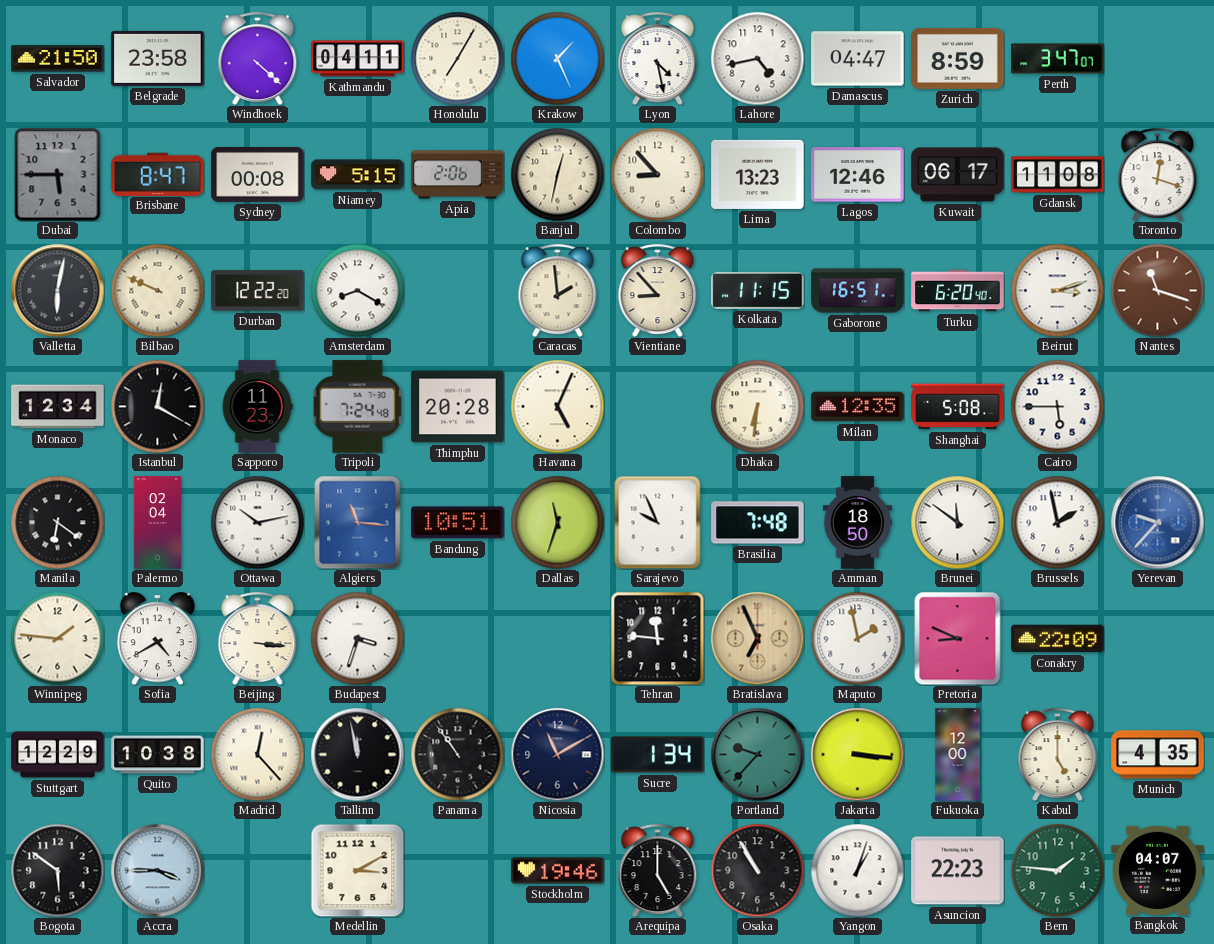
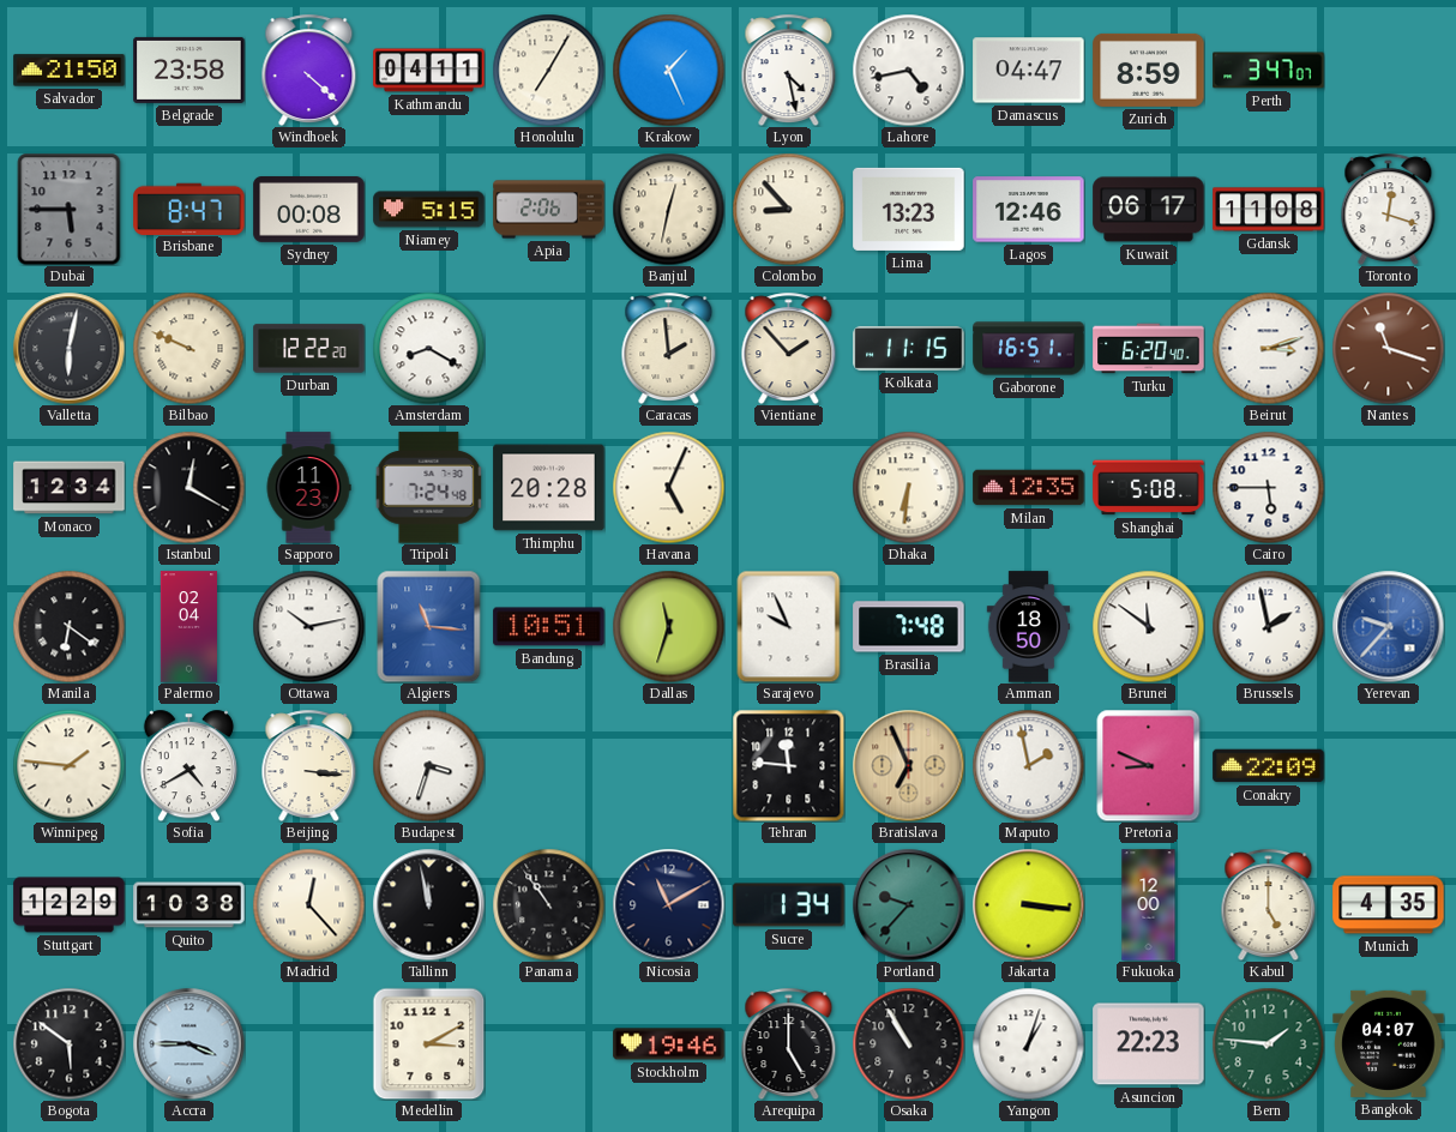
Vientiane: 8:53 -> 1:53
